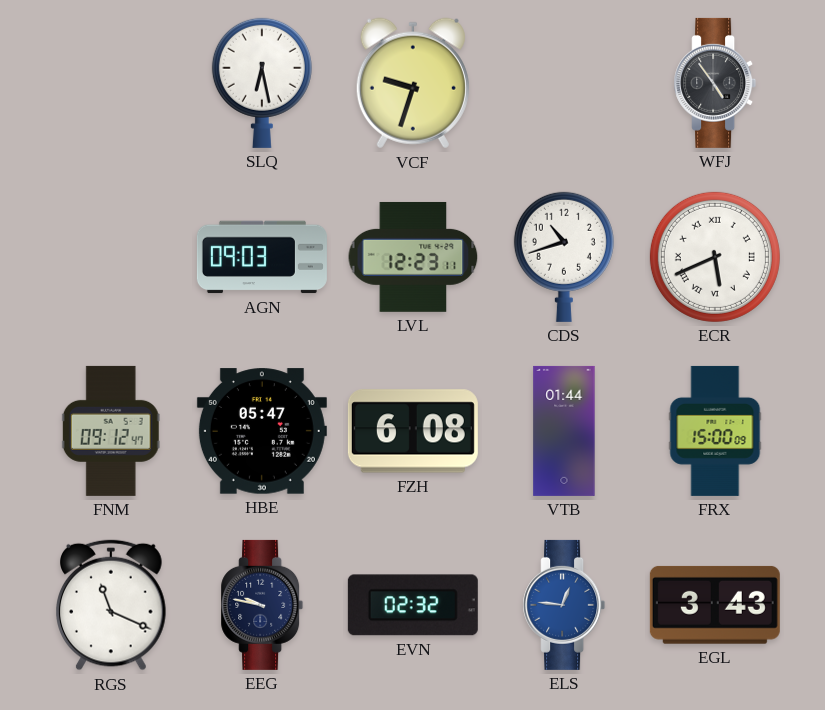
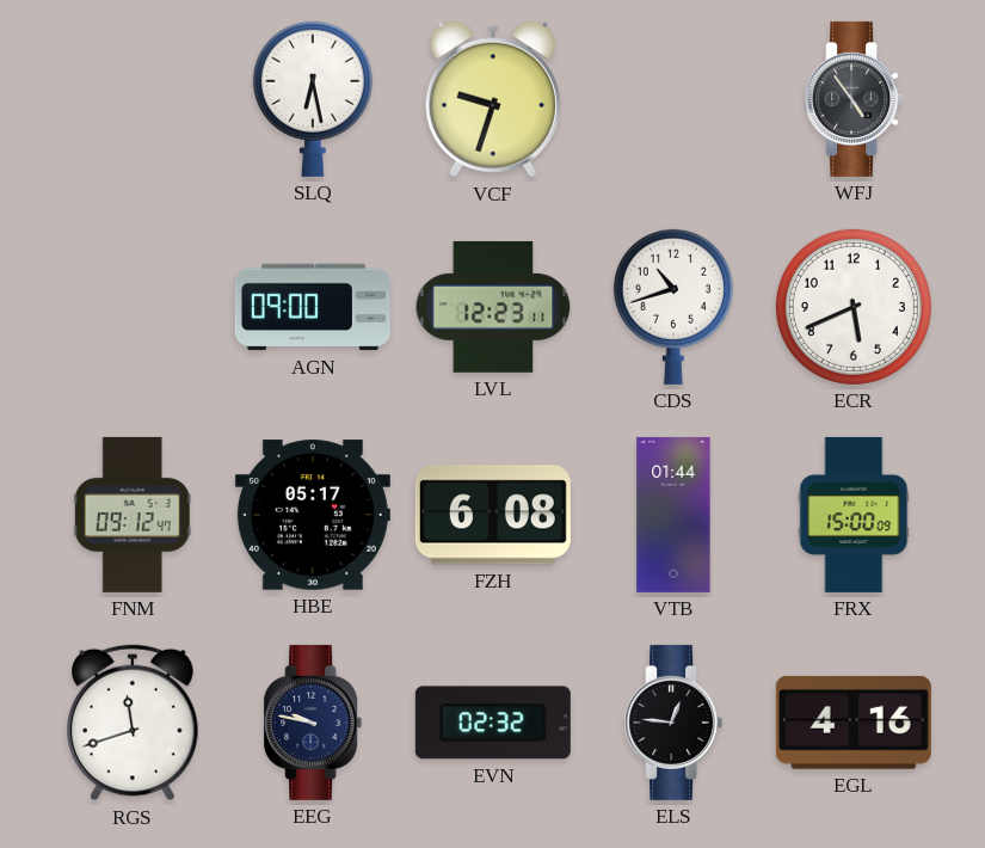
AGN: 09:03 -> 09:00
ECR numerals: Roman -> Arabic
HBE: 05:47 -> 05:17
RGS: 11:19 -> 11:42
ELS dial: blue -> black
EGL: 3:43 -> 4:16
